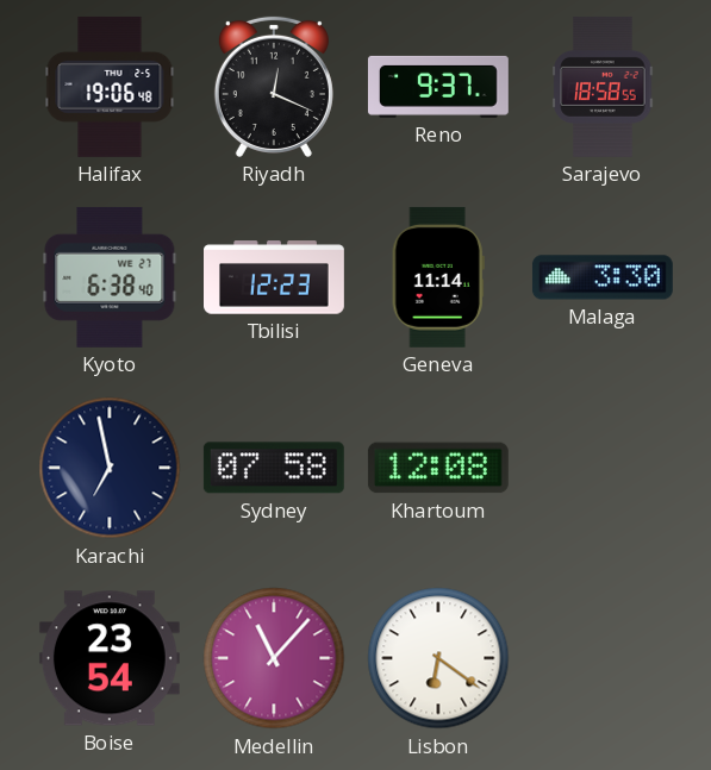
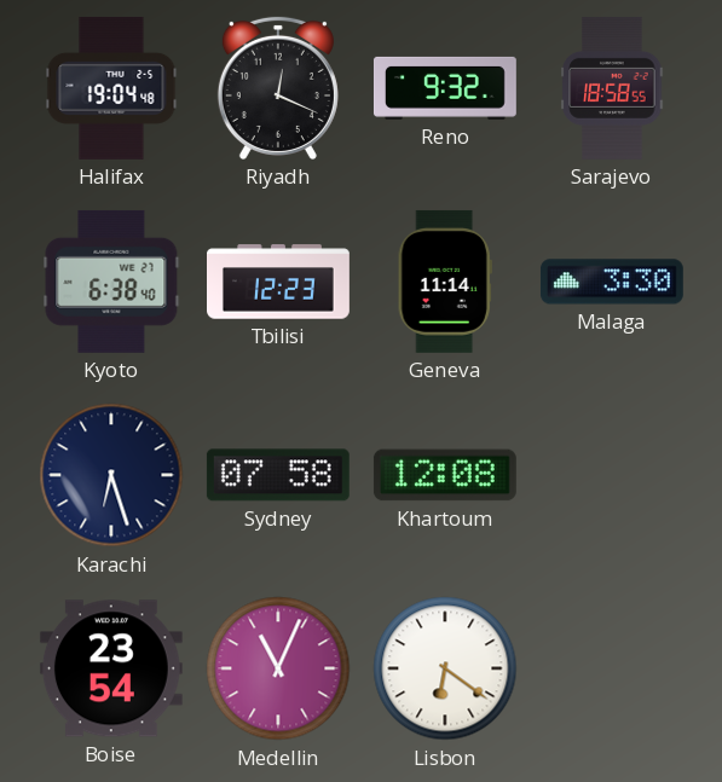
Halifax: 19:06 -> 19:04
Reno: 9:37 -> 9:32
Karachi: 6:58 -> 6:27
Medellin: 11:07 -> 11:04
